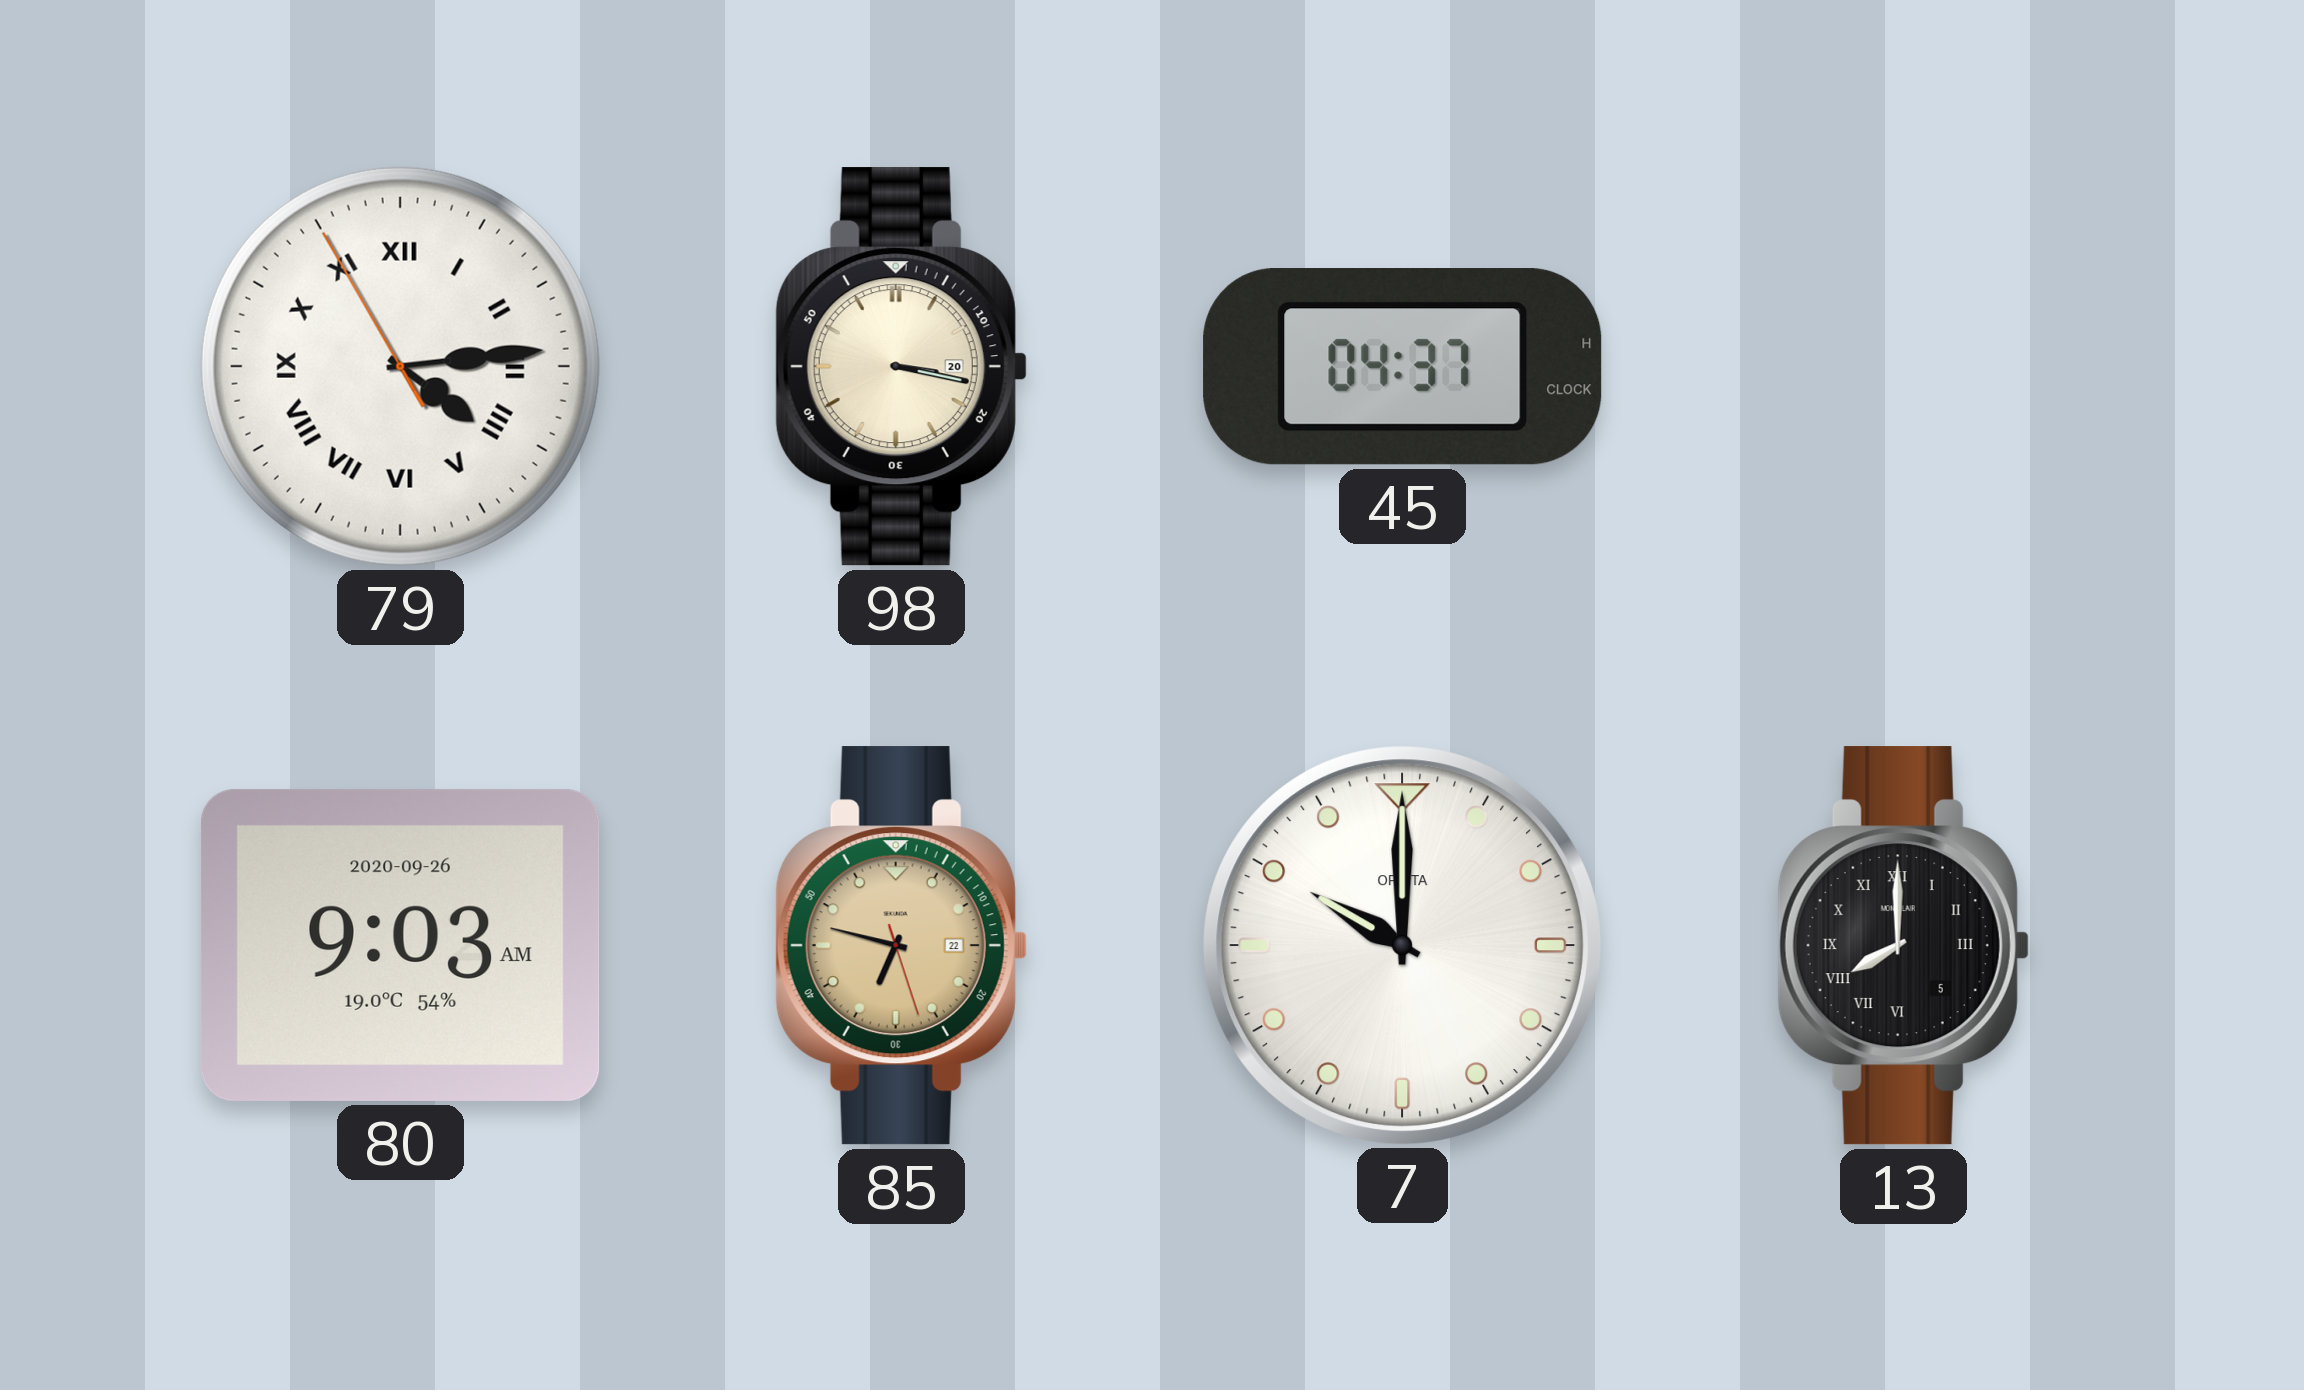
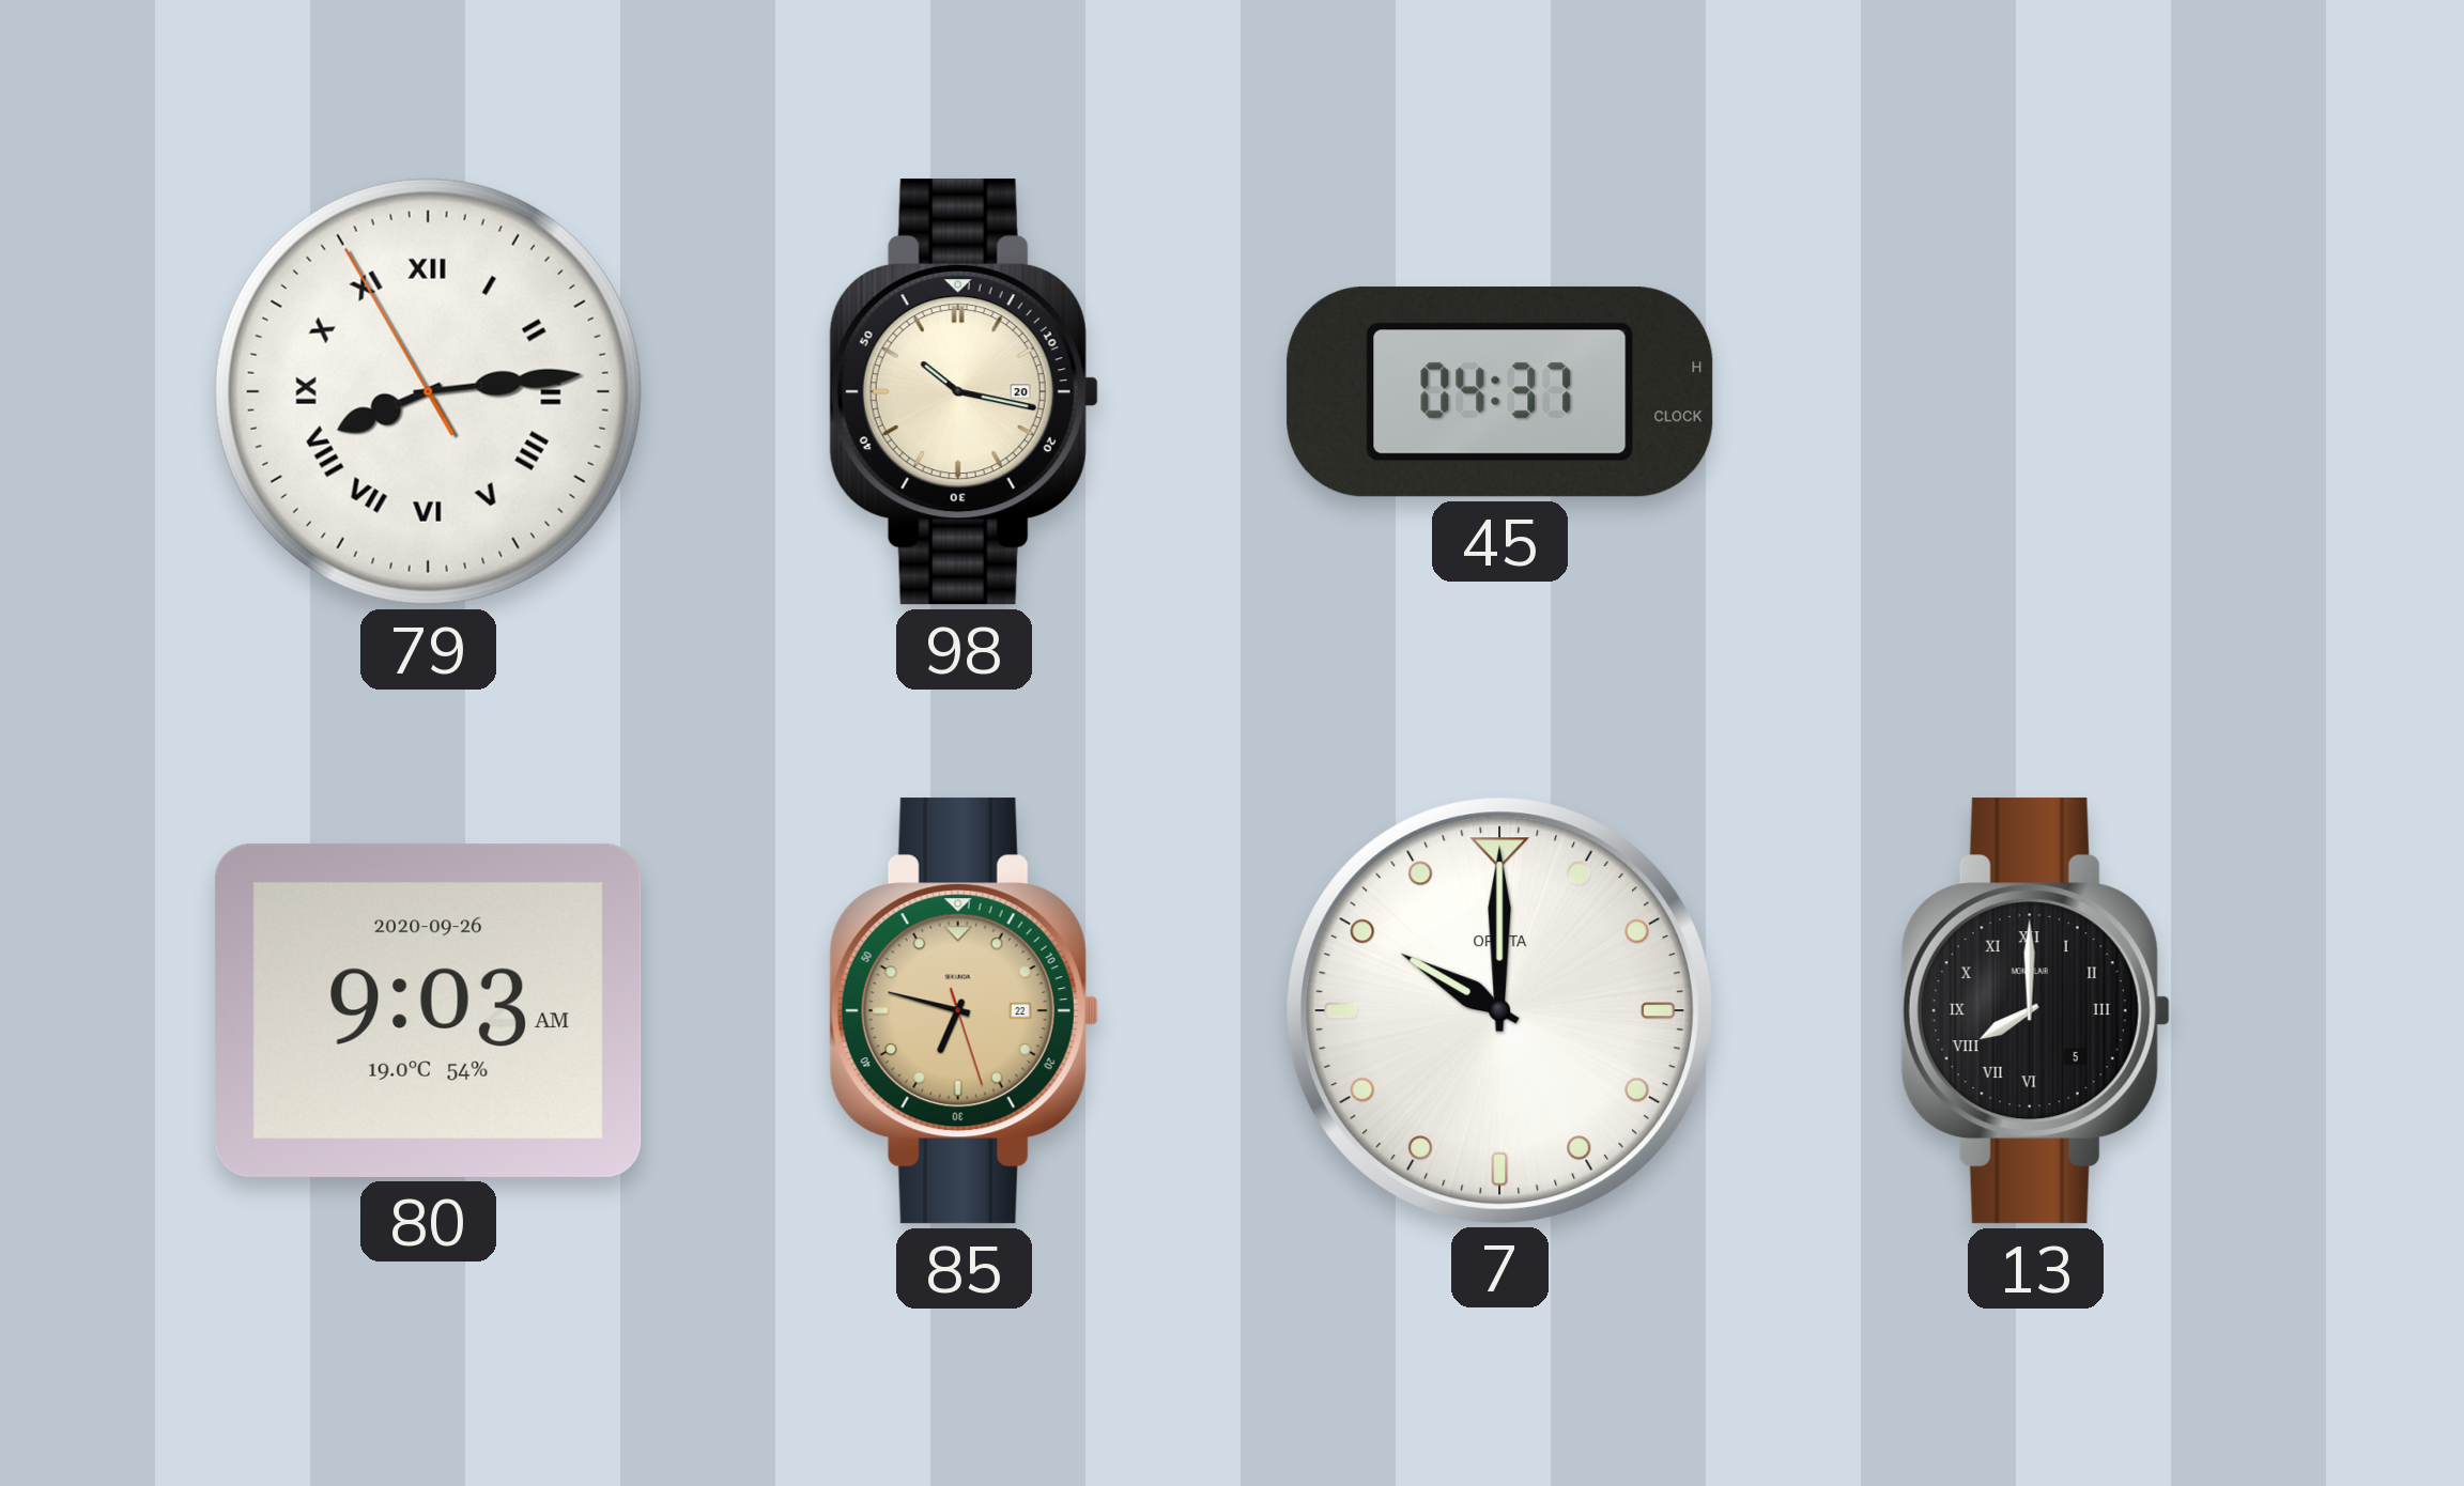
79: 4:13 -> 8:13
98: 3:17 -> 10:17
